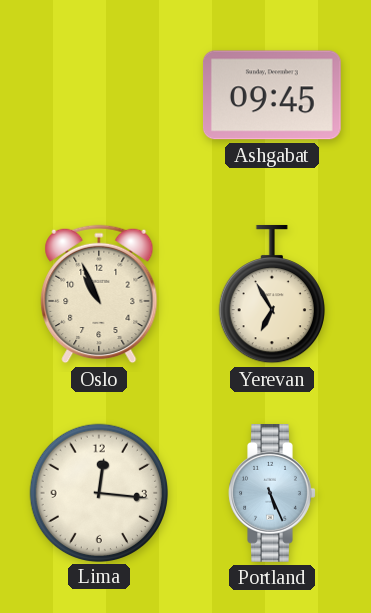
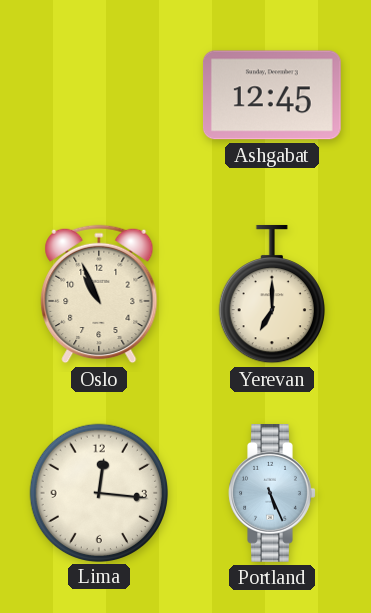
Ashgabat: 09:45 -> 12:45
Yerevan: 6:55 -> 7:00
